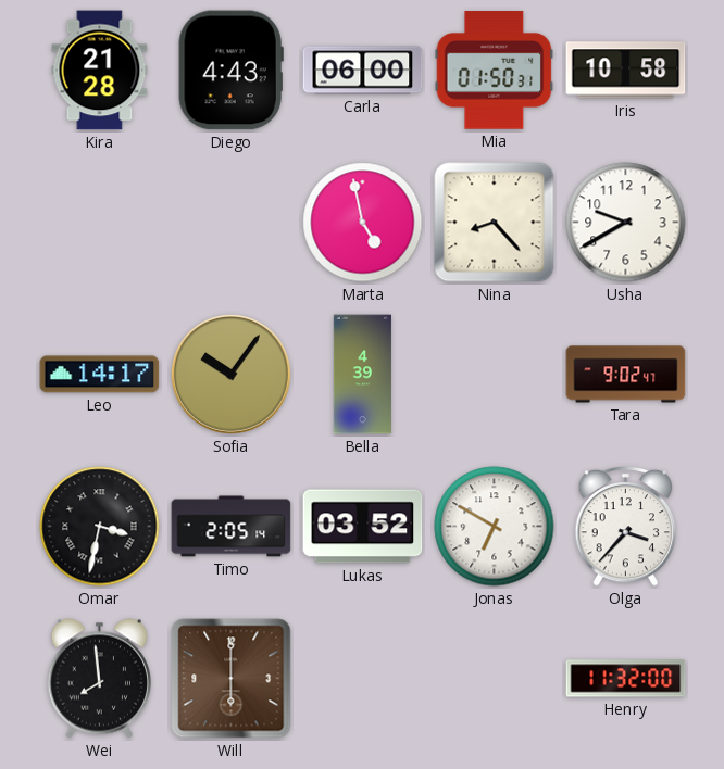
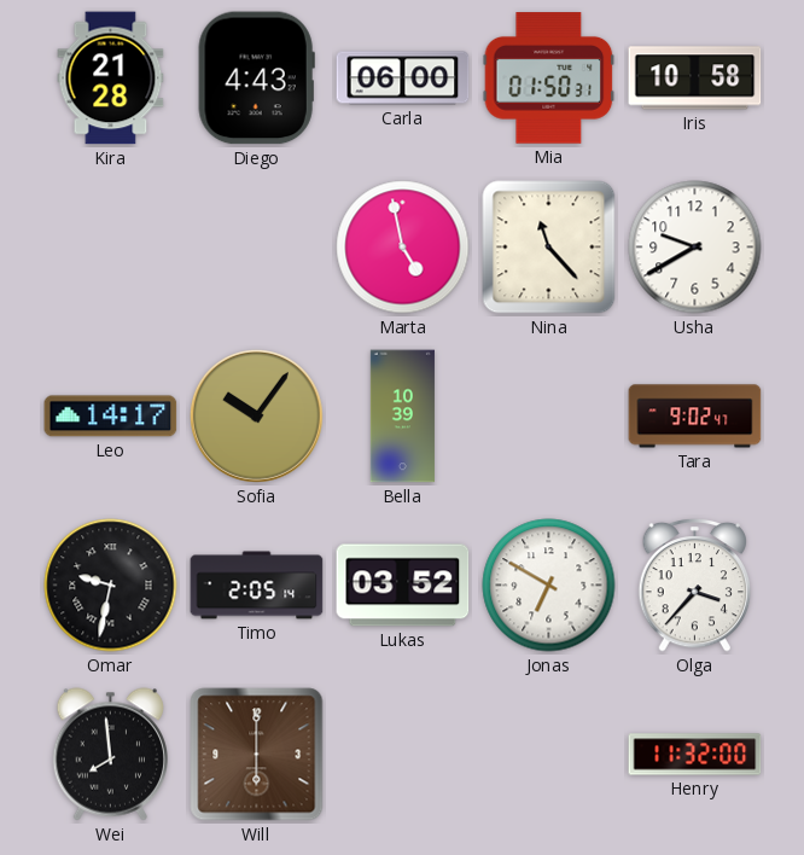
Nina: 8:23 -> 11:23
Bella: 4:39 -> 10:39
Omar: 3:32 -> 9:32
